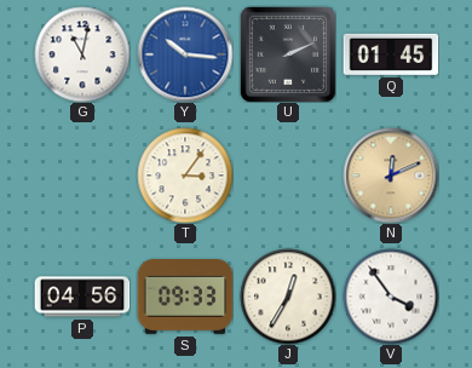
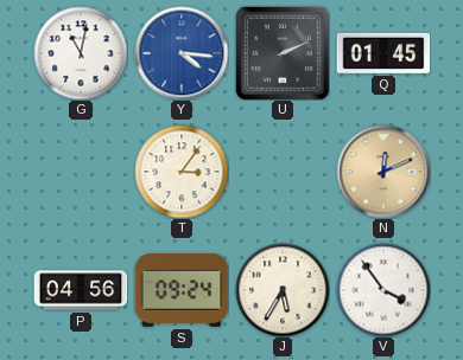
Y: 10:16 -> 4:16
S: 09:33 -> 09:24
J: 12:35 -> 5:35
